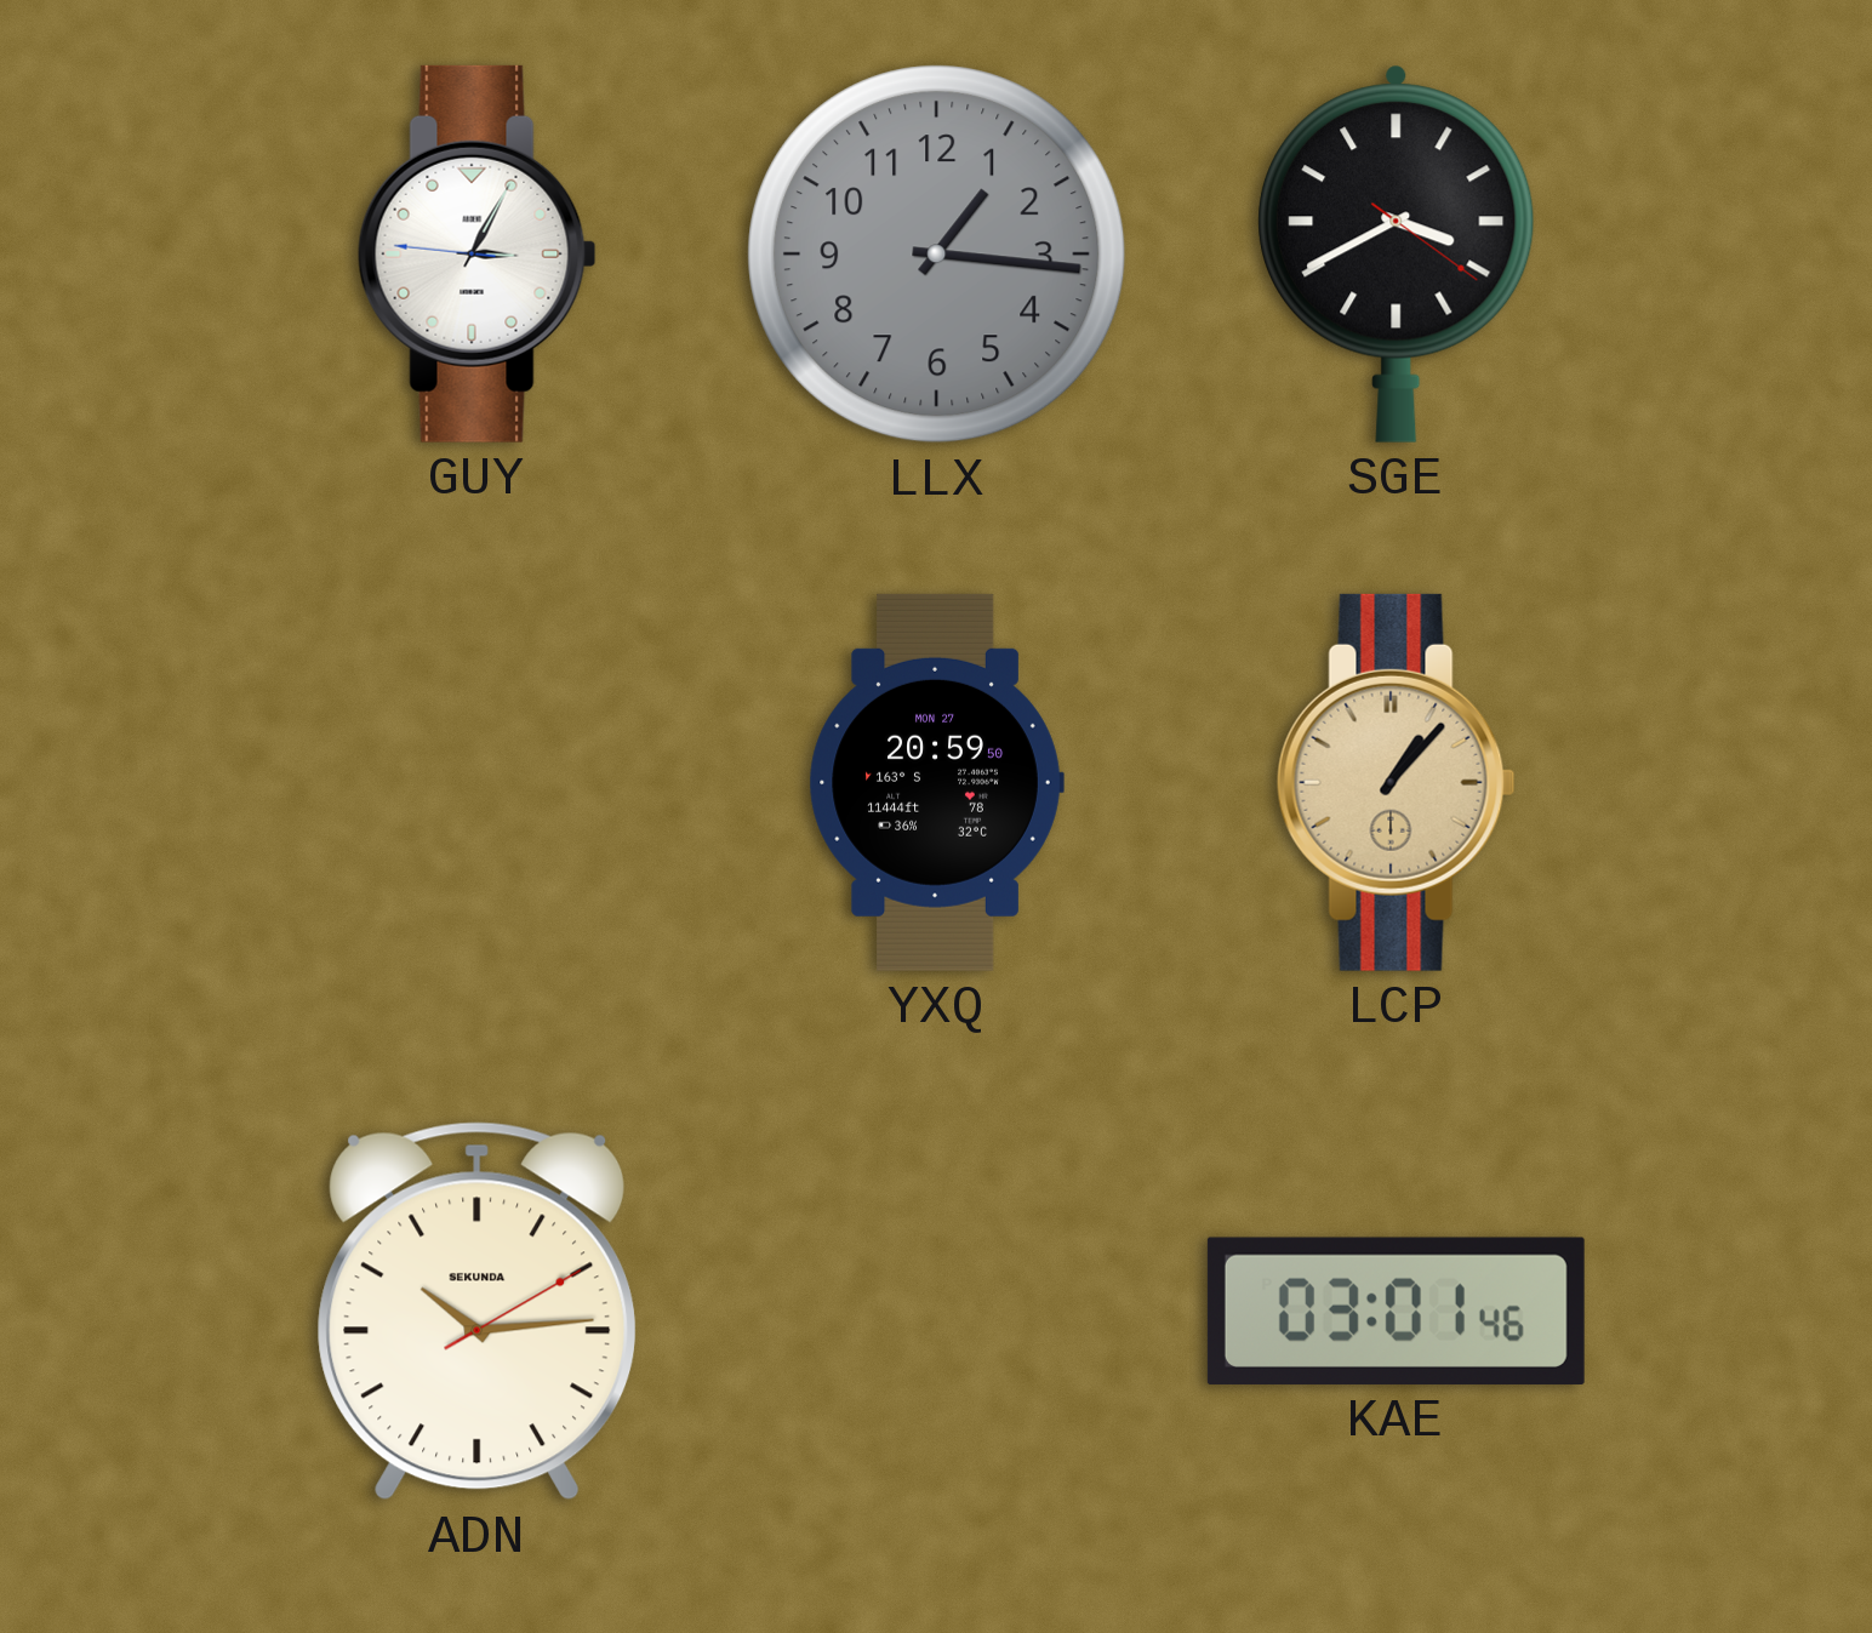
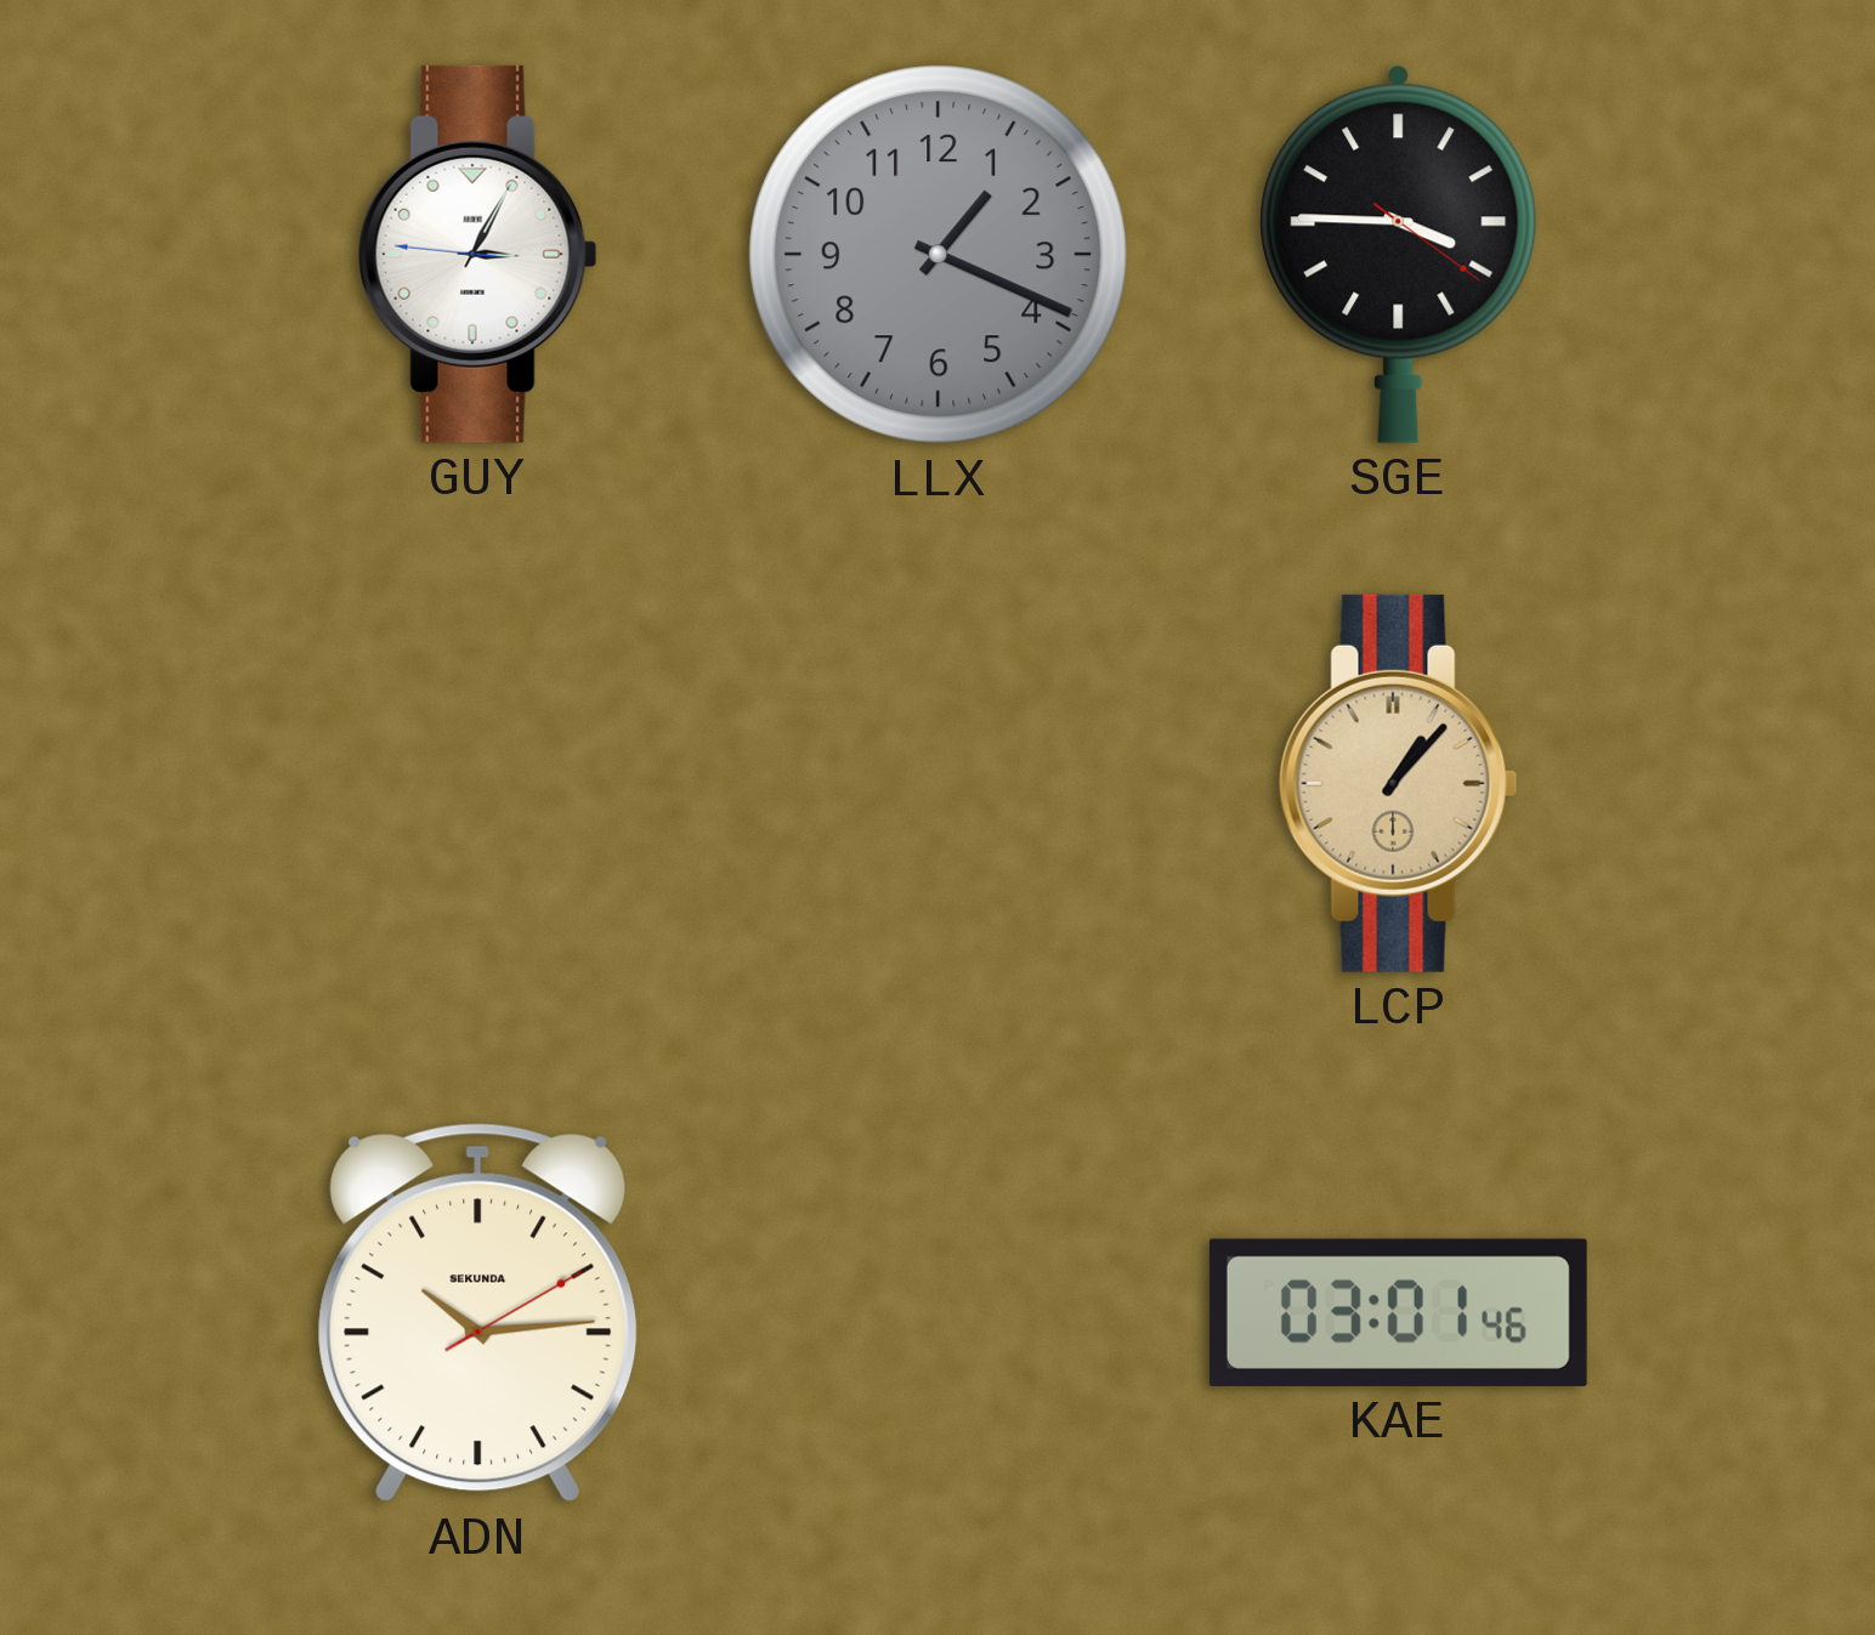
LLX: 1:16 -> 1:19
SGE: 3:40 -> 3:45
YXQ: 20:59 -> none
